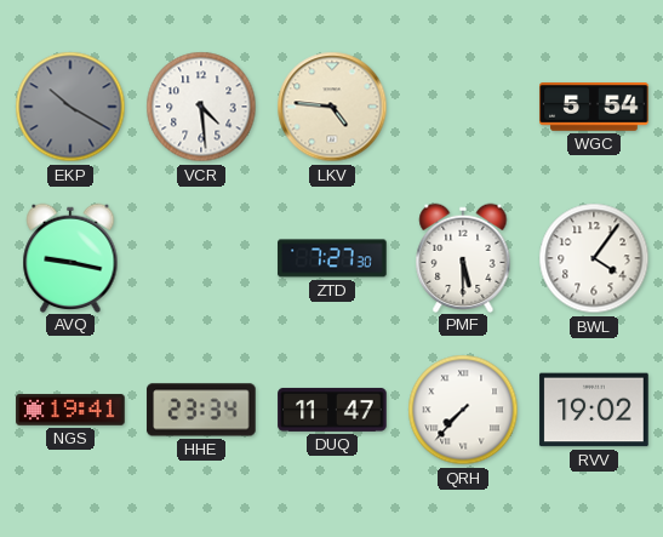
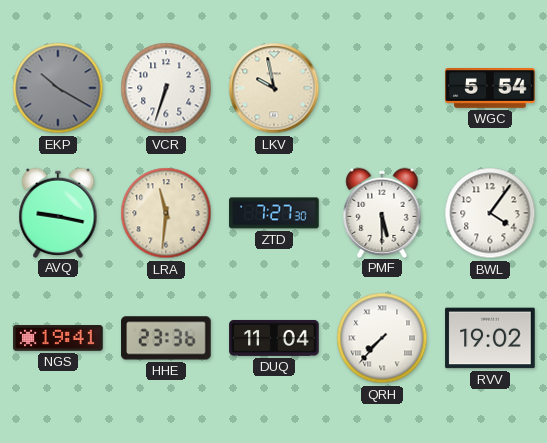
VCR: 4:29 -> 6:33
LKV: 4:46 -> 9:58
LRA: none -> 11:31
HHE: 23:34 -> 23:36
DUQ: 11:47 -> 11:04
